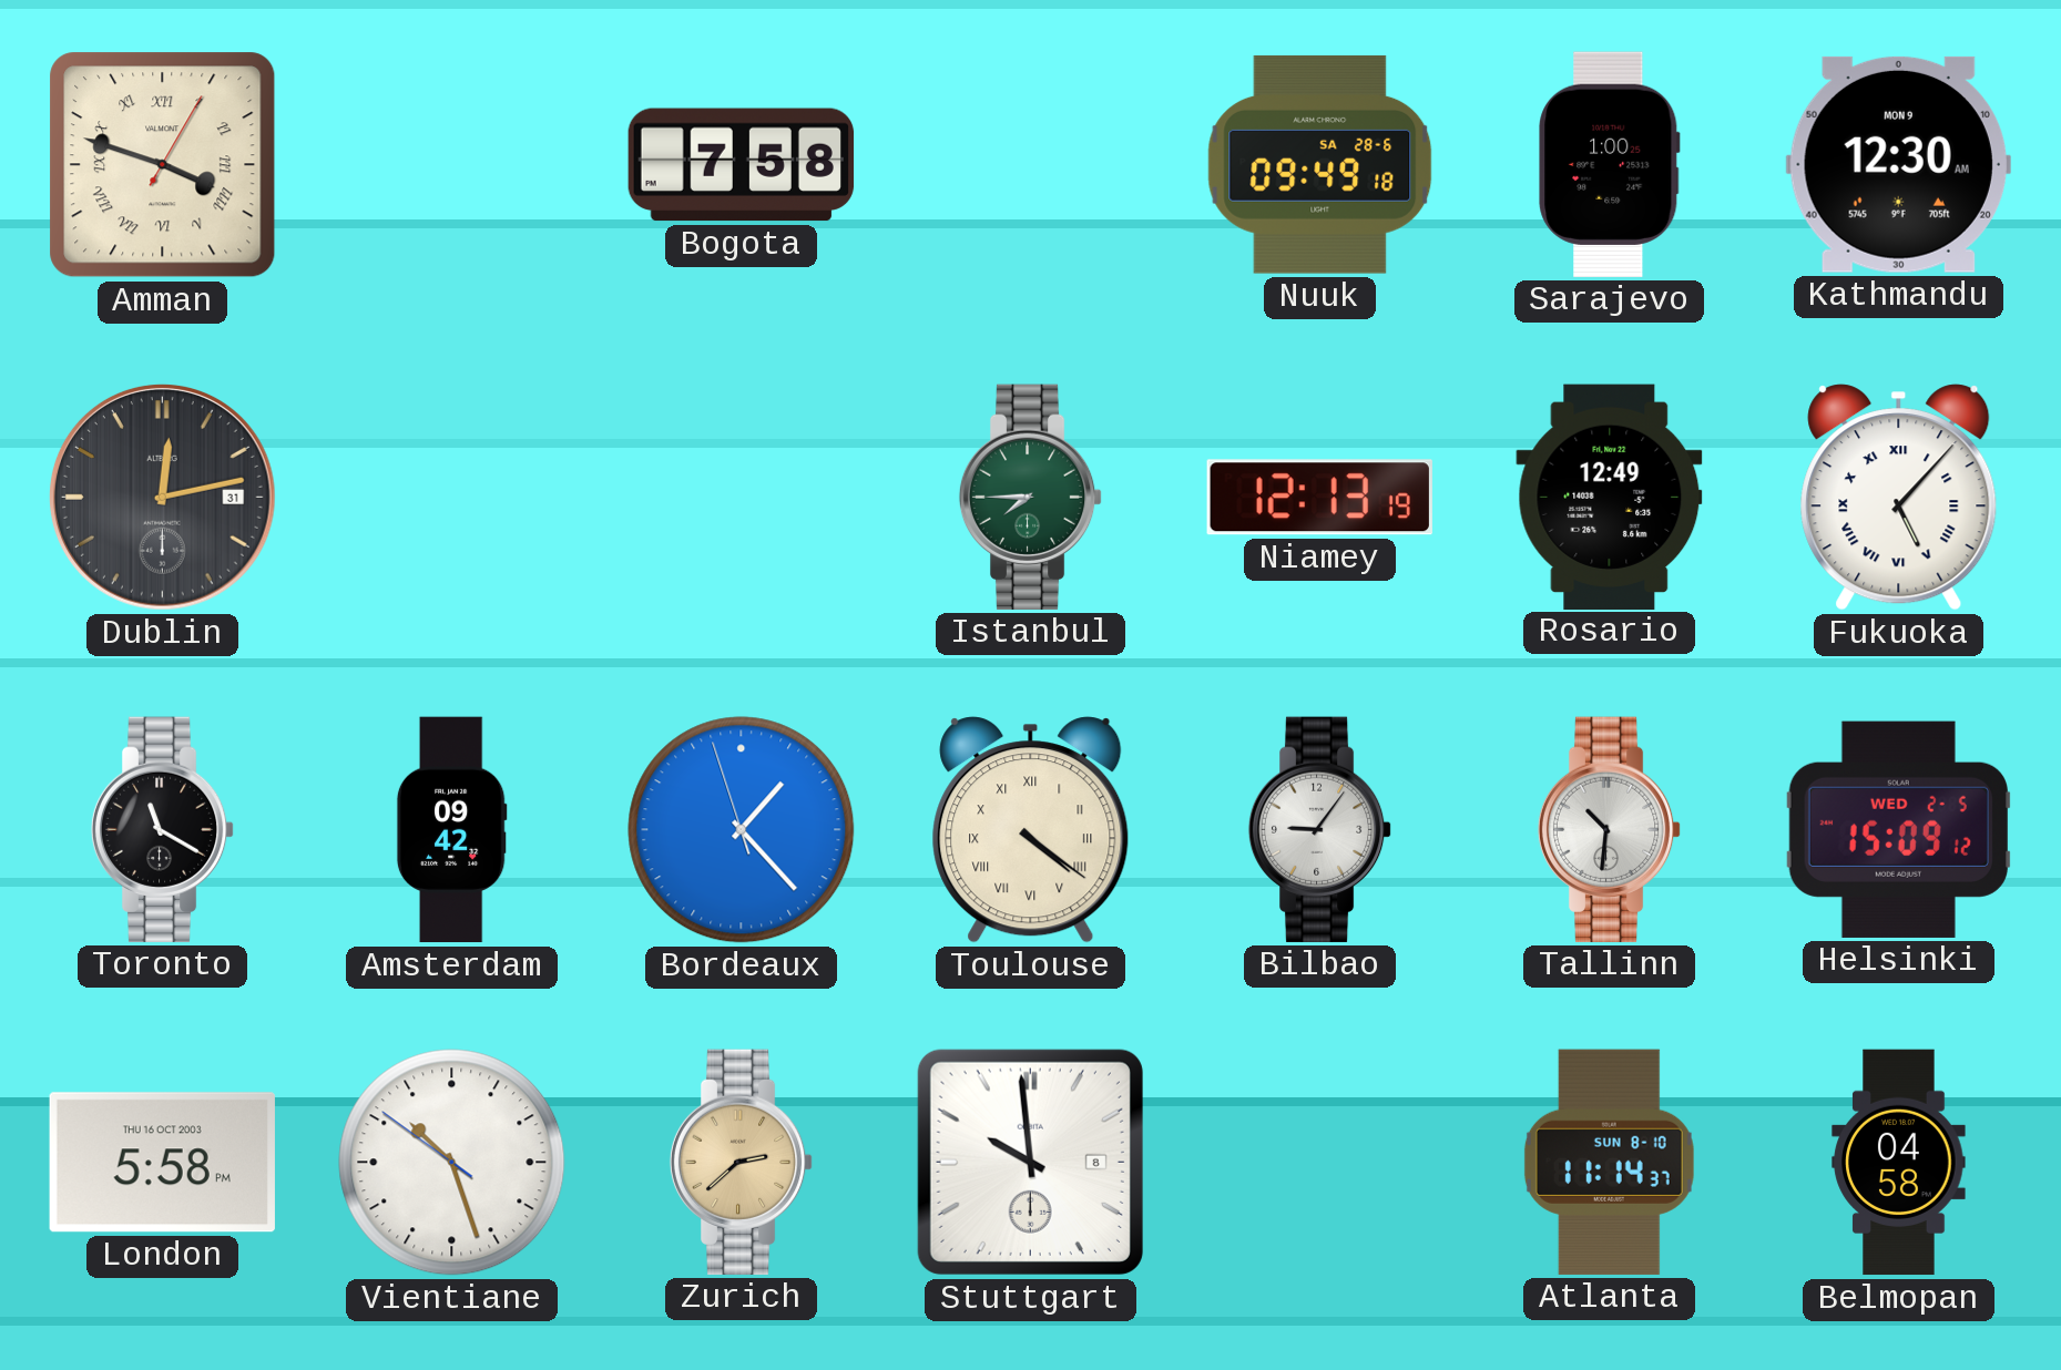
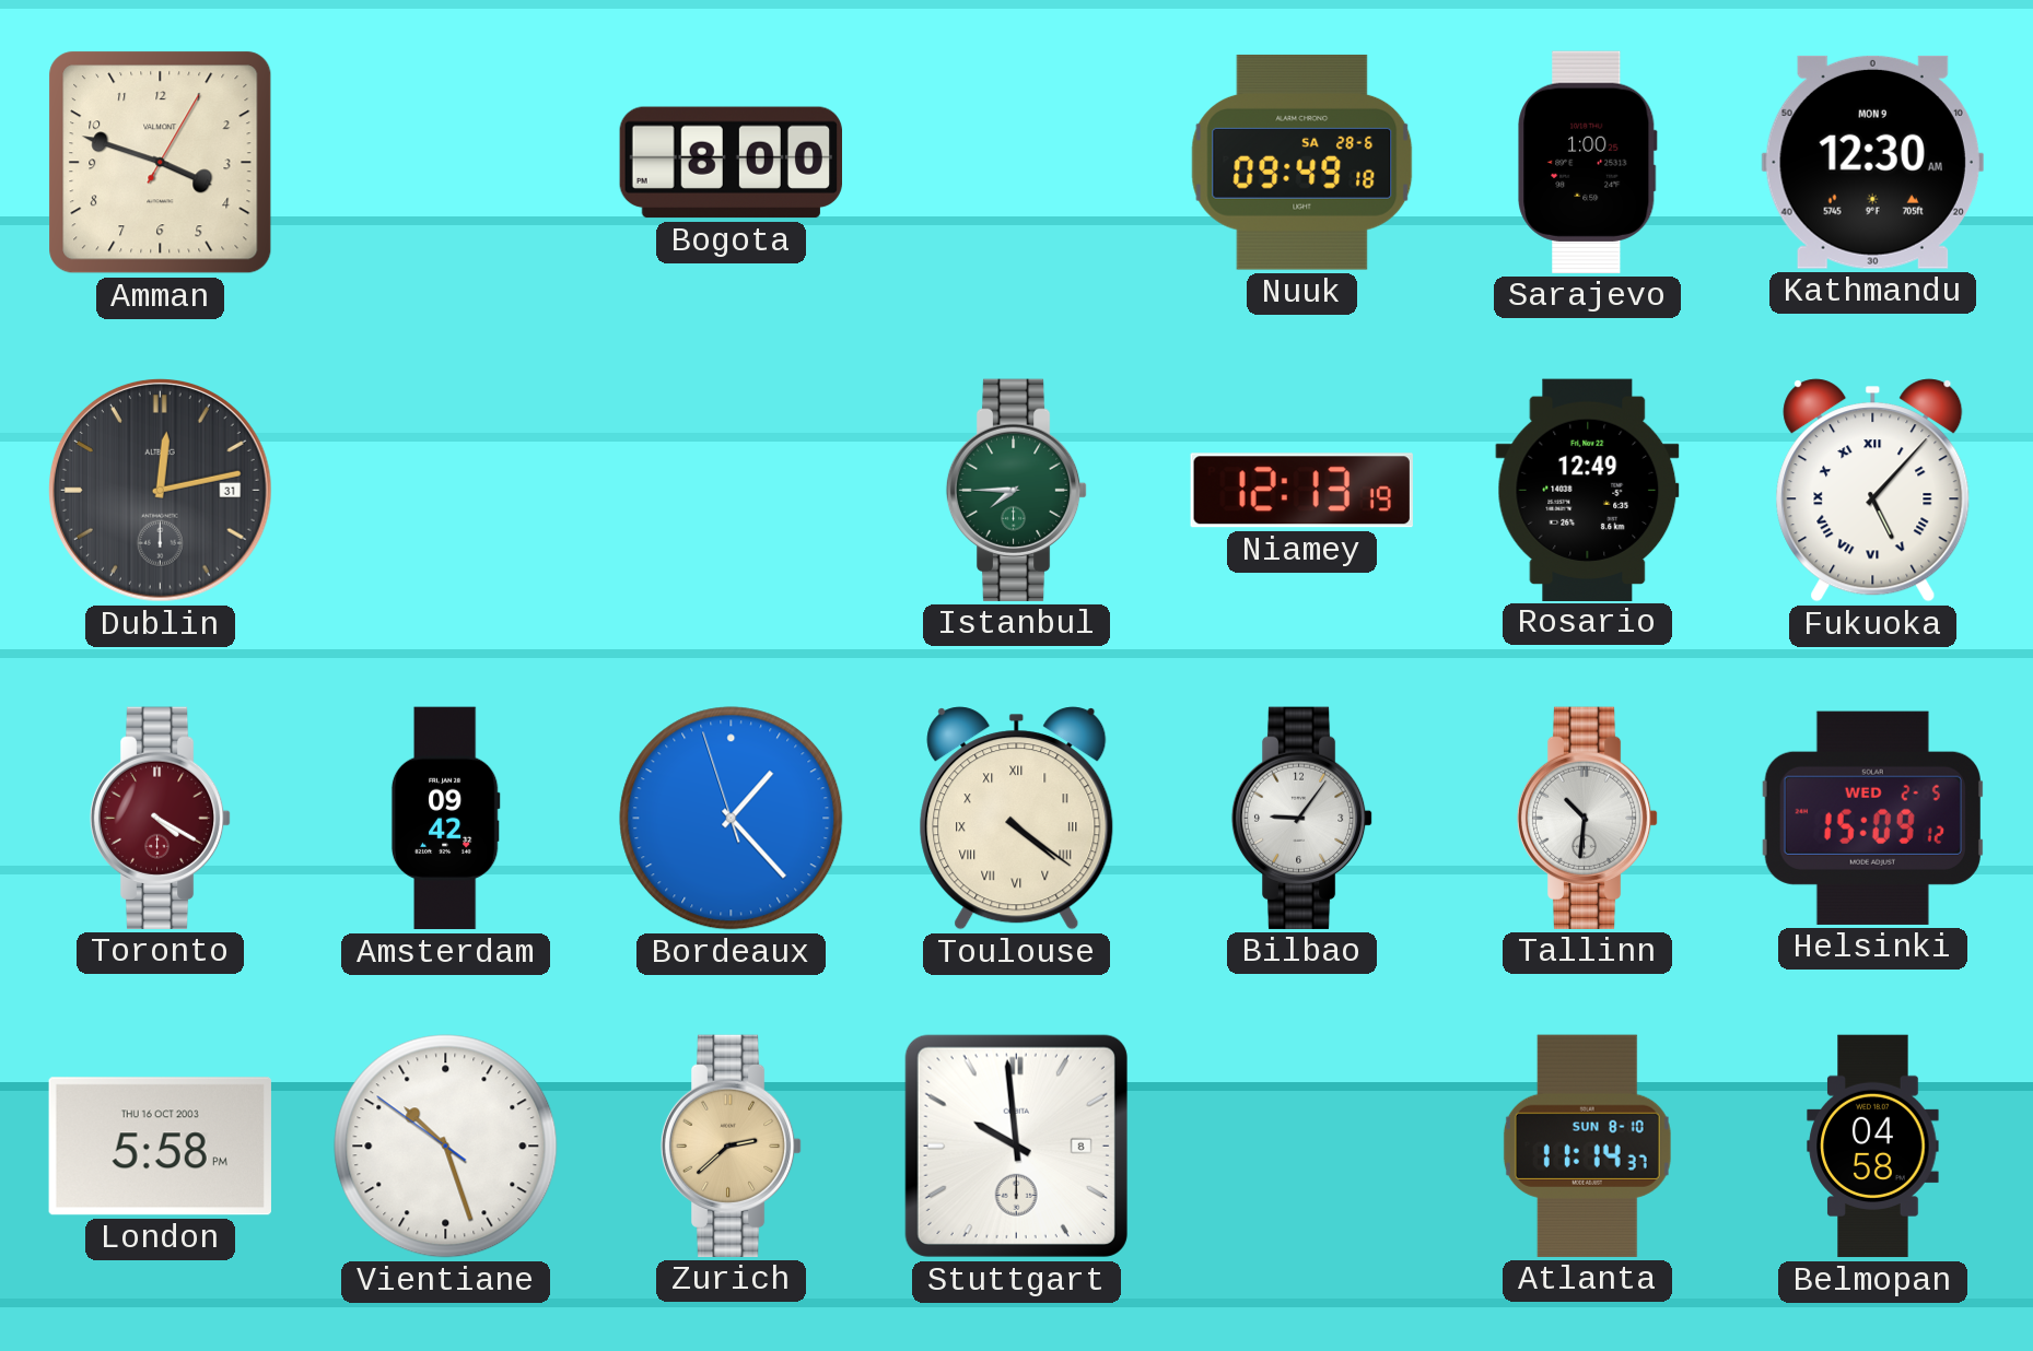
Amman numerals: Roman -> Arabic
Bogota: 7:58 -> 8:00
Toronto: 11:20 -> 4:20
Toronto dial: black -> burgundy
